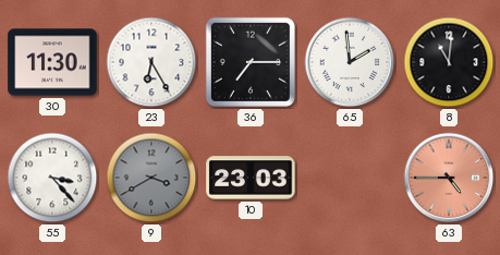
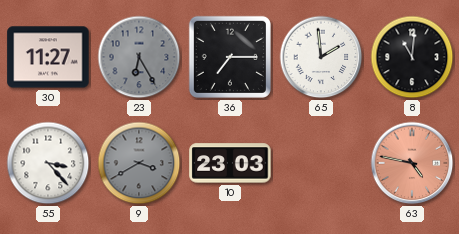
30: 11:30 -> 11:27
23 dial: white -> grey
63: 4:45 -> 4:47
